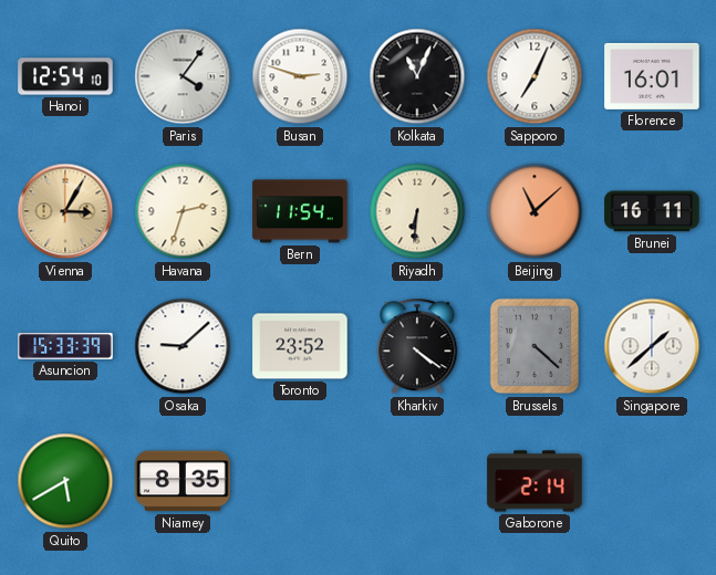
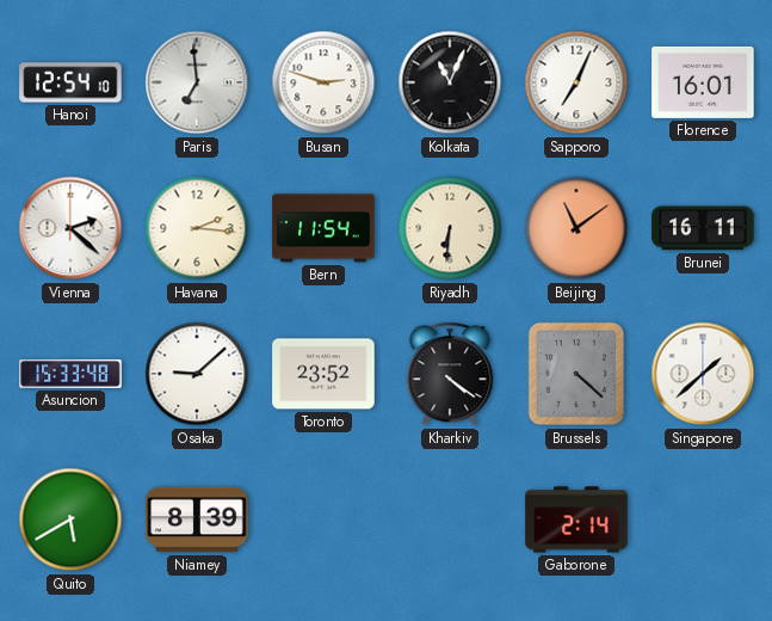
Paris: 4:06 -> 6:59
Vienna: 3:05 -> 2:22
Vienna dial: champagne -> white
Havana: 2:33 -> 2:16
Beijing: 11:08 -> 11:09
Asuncion: 15:33:39 -> 15:33:48
Niamey: 8:35 -> 8:39
